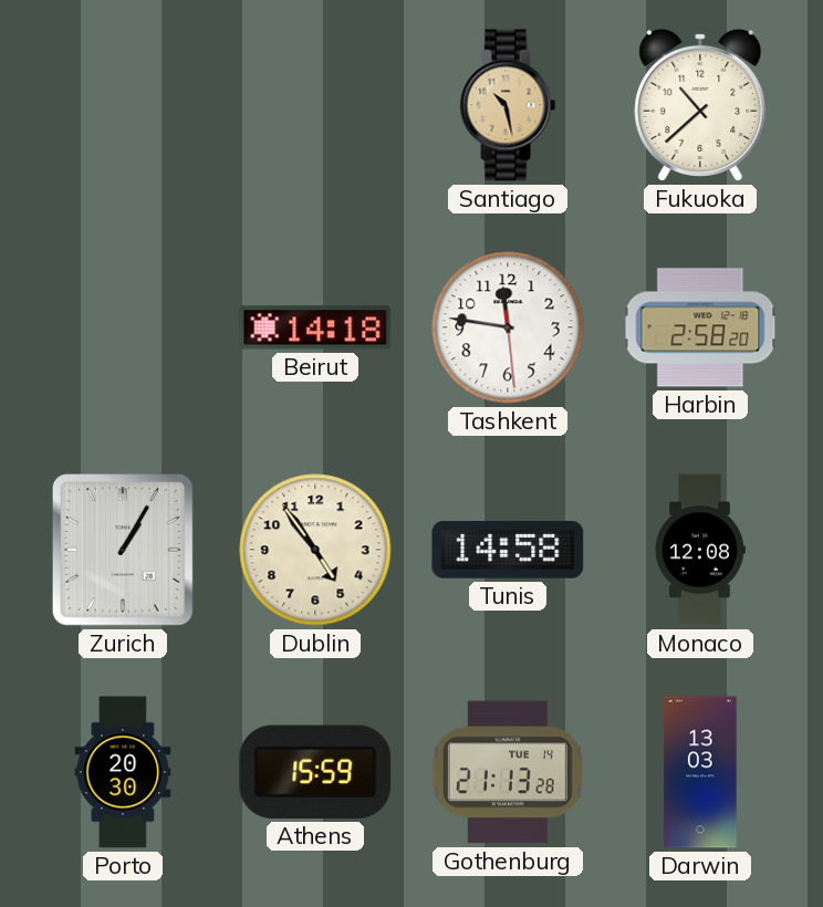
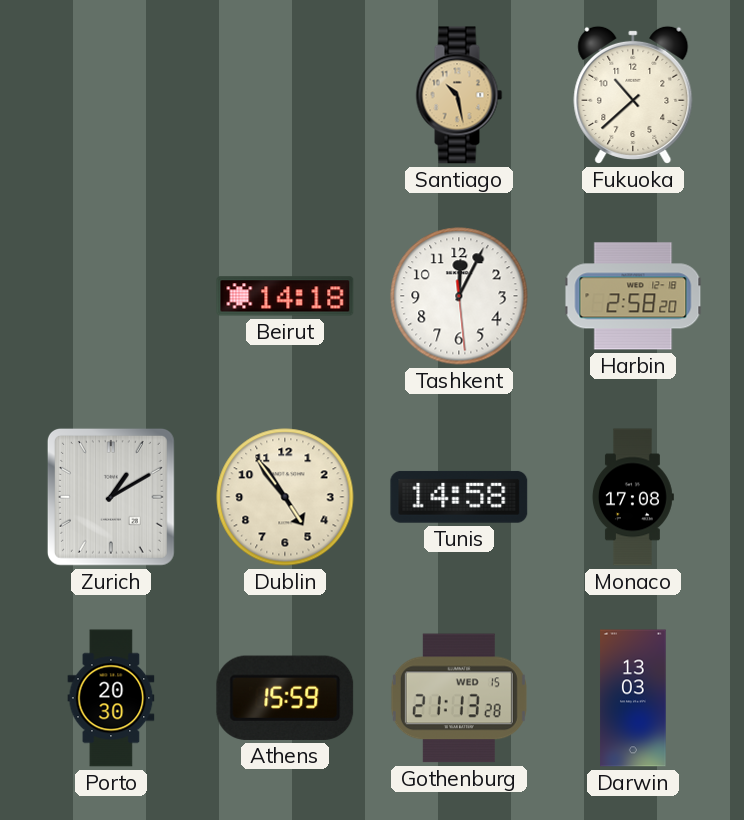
Tashkent: 11:46 -> 12:04
Zurich: 1:05 -> 1:10
Monaco: 12:08 -> 17:08
Gothenburg date: TUE 14 -> WED 15
